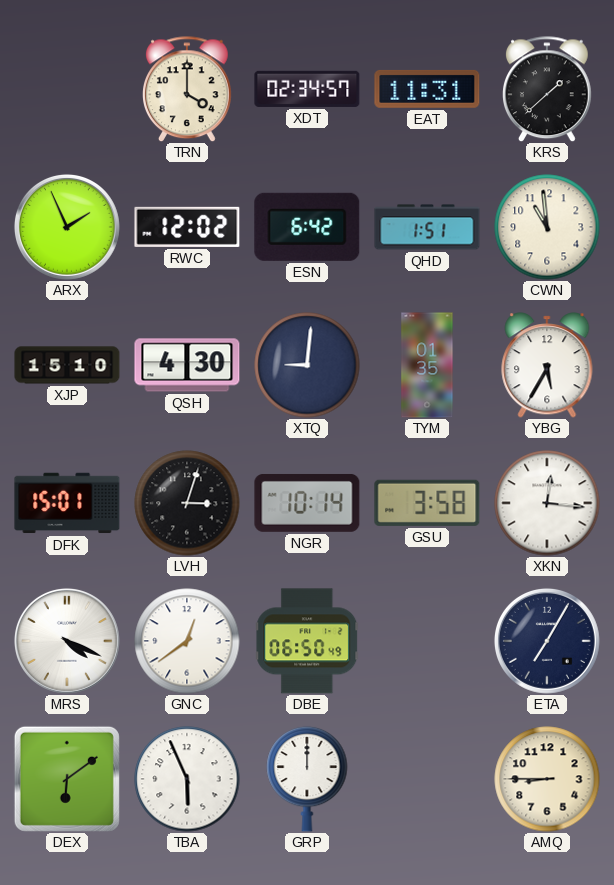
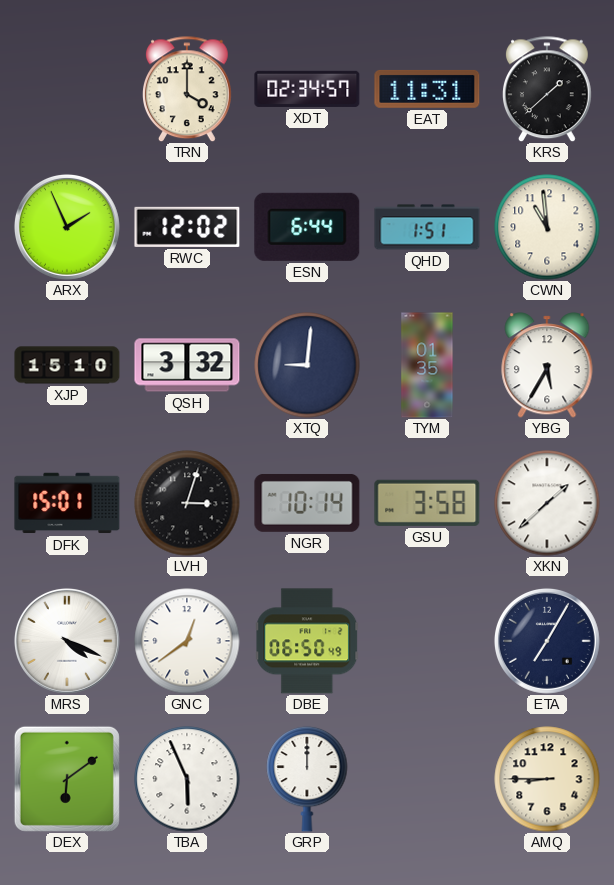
ESN: 6:42 -> 6:44
QSH: 4:30 -> 3:32
XKN: 12:16 -> 1:38
